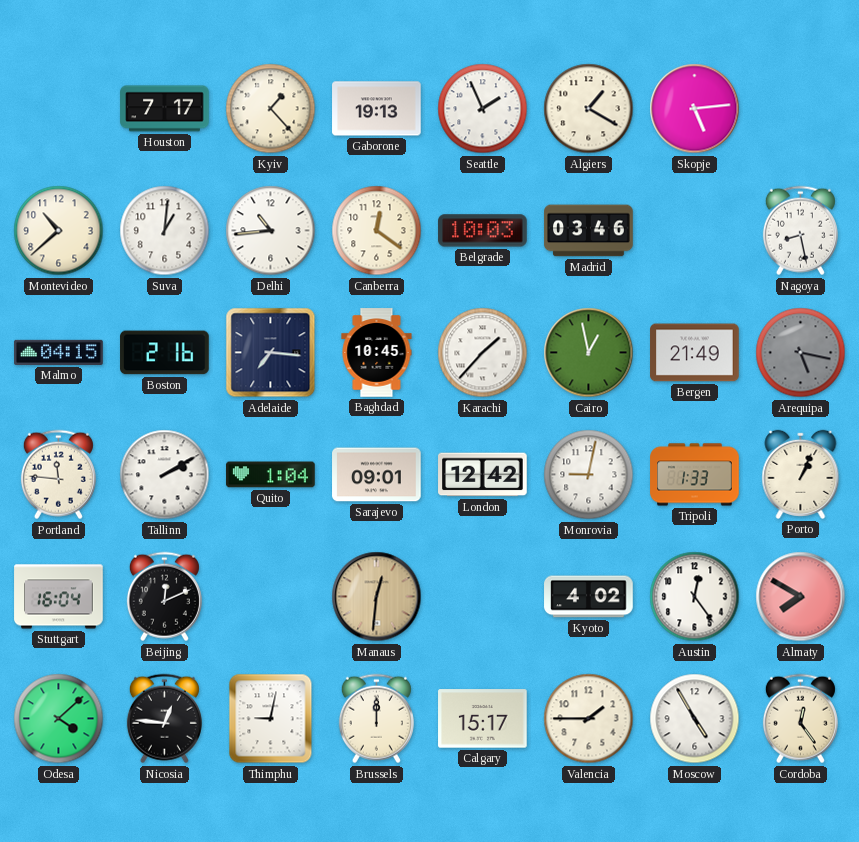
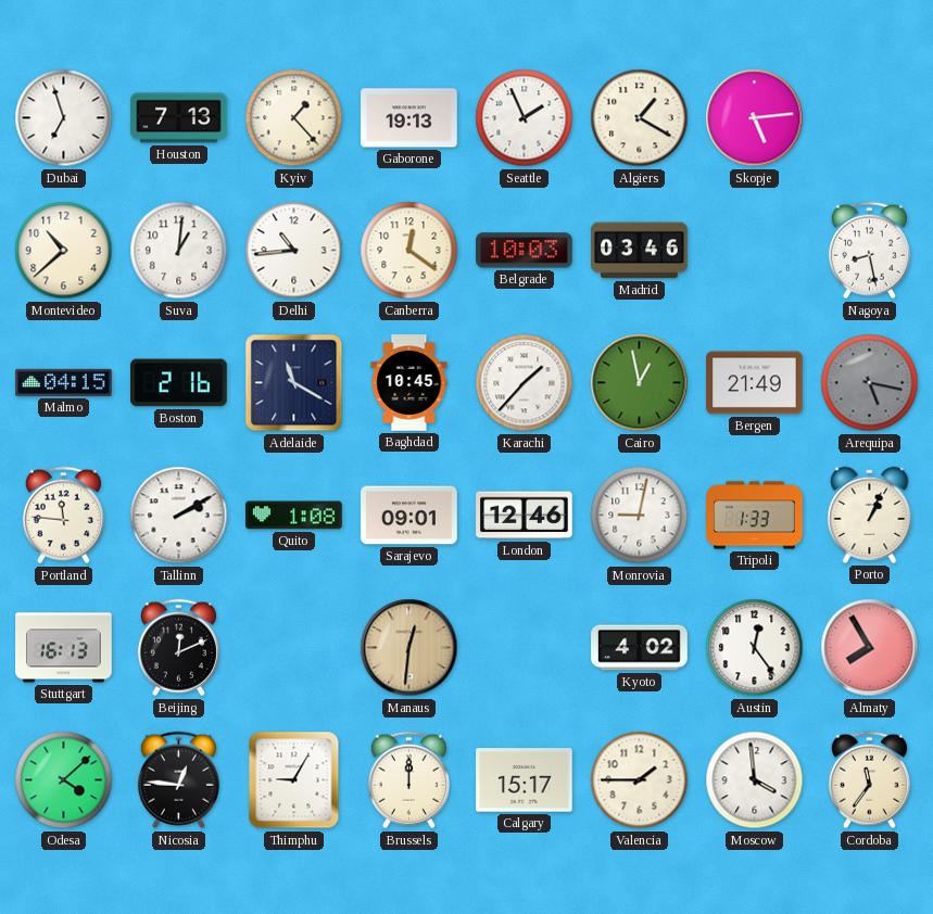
Dubai: none -> 6:57
Houston: 7:17 -> 7:13
Adelaide: 7:16 -> 11:20
Quito: 1:04 -> 1:08
London: 12:42 -> 12:46
Stuttgart: 16:04 -> 16:13
Almaty: 7:50 -> 7:55
Thimphu: 9:02 -> 9:05
Moscow: 4:55 -> 3:59
Cordoba: 12:24 -> 11:36
